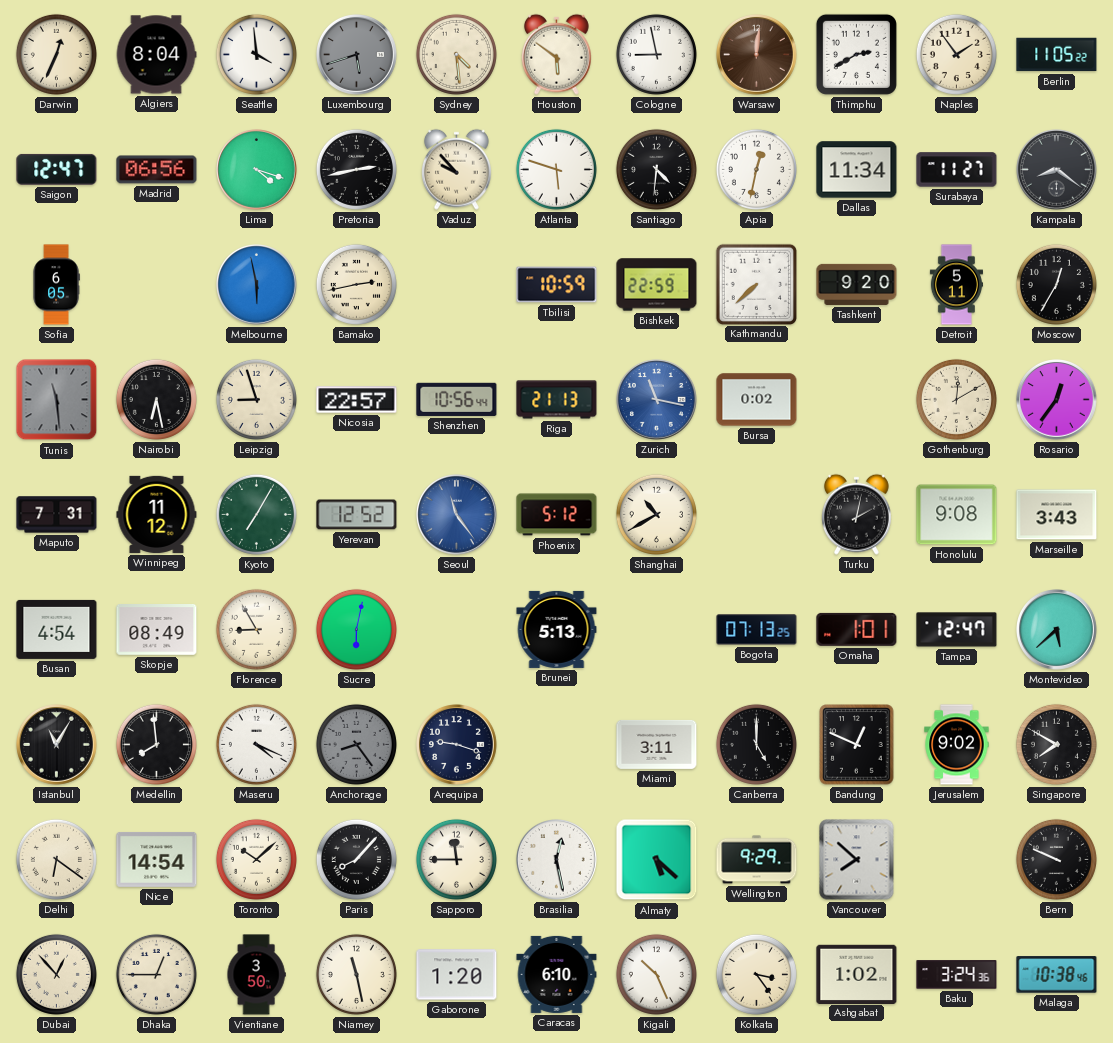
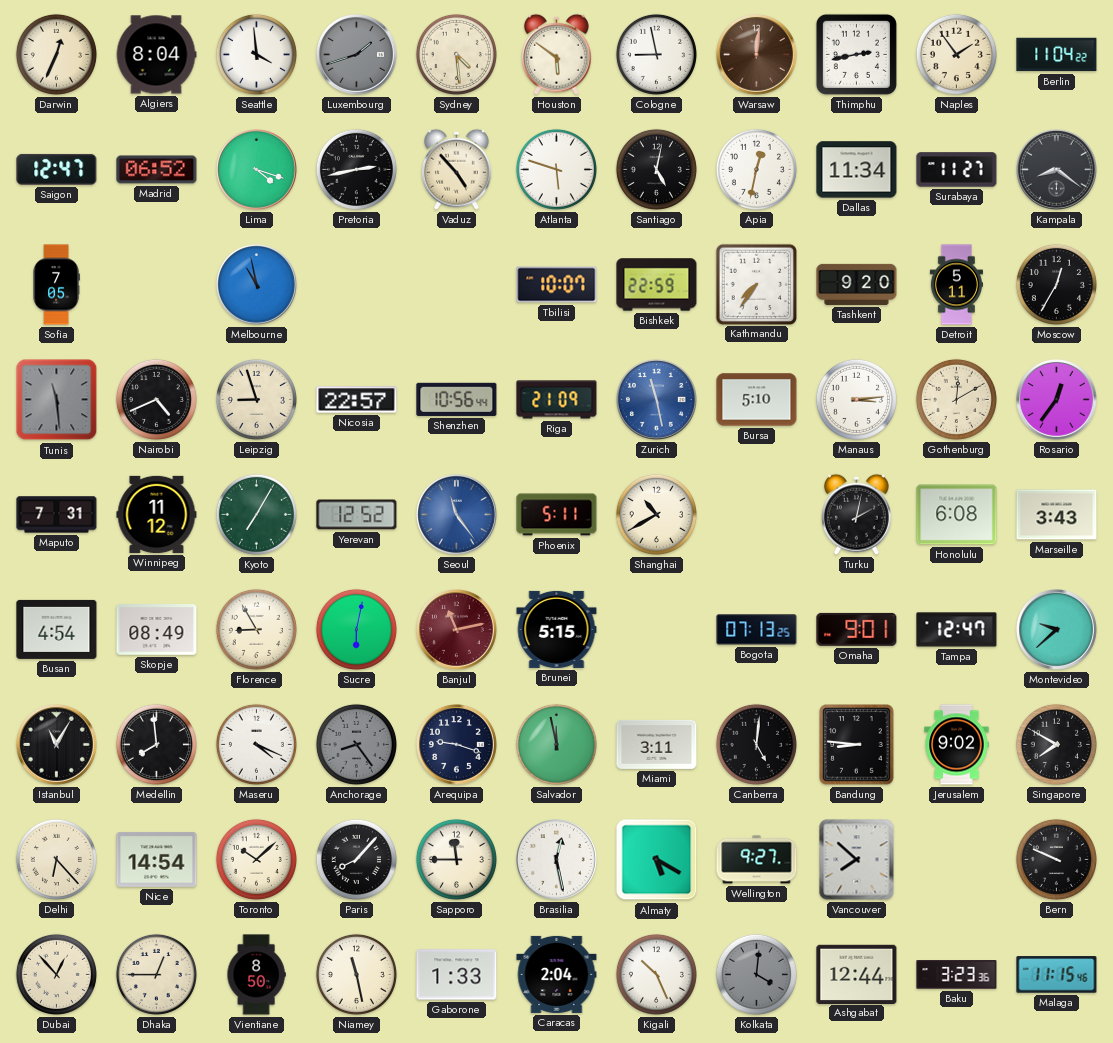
Luxembourg: 5:42 -> 1:42
Thimphu: 2:40 -> 2:43
Berlin: 11:05 -> 11:04
Madrid: 06:56 -> 06:52
Vaduz: 9:53 -> 4:53
Santiago: 4:31 -> 5:02
Sofia: 6:05 -> 7:05
Melbourne: 5:58 -> 10:58
Bamako: 2:43 -> none
Tbilisi: 10:59 -> 10:07
Kathmandu: 7:38 -> 7:36
Nairobi: 6:28 -> 4:41
Riga: 21:13 -> 21:09
Zurich: 11:17 -> 11:28
Bursa: 0:02 -> 5:10
Manaus: none -> 3:14
Phoenix: 5:12 -> 5:11
Honolulu: 9:08 -> 6:08
Banjul: none -> 11:13
Brunei: 5:13 -> 5:15
Omaha: 1:01 -> 9:01
Montevideo: 5:38 -> 9:38
Salvador: none -> 11:58
Canberra: 5:00 -> 5:01
Bandung: 12:49 -> 8:46
Delhi: 6:21 -> 6:23
Almaty: 5:22 -> 5:20
Wellington: 9:29 -> 9:27
Vientiane: 3:50 -> 8:50
Gaborone: 1:20 -> 1:33
Caracas: 6:10 -> 2:04
Kolkata: 3:24 -> 4:01
Kolkata dial: cream -> grey
Ashgabat: 1:02 -> 12:44
Baku: 3:24 -> 3:23
Malaga: 10:38 -> 11:15
